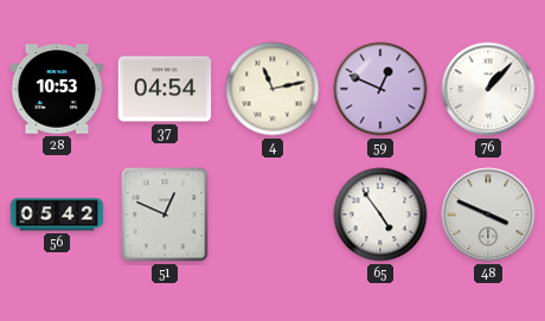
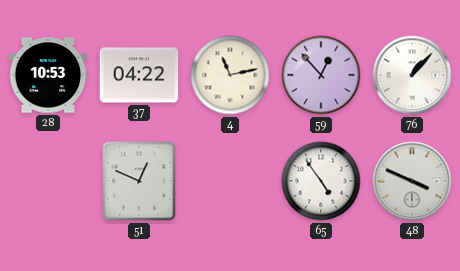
37: 04:54 -> 04:22
59: 12:49 -> 12:53
56: 05:42 -> none
